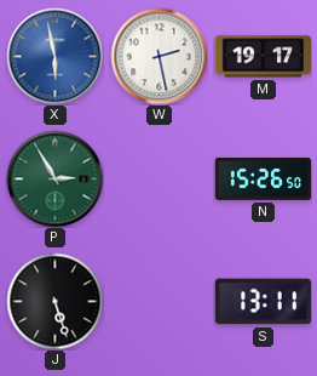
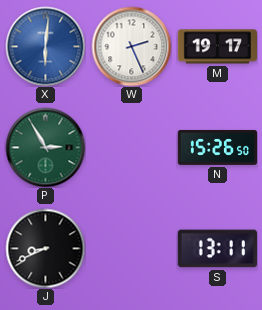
X: 5:58 -> 6:01
W: 2:28 -> 2:26
J: 5:27 -> 8:41
